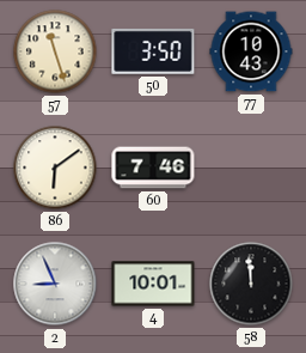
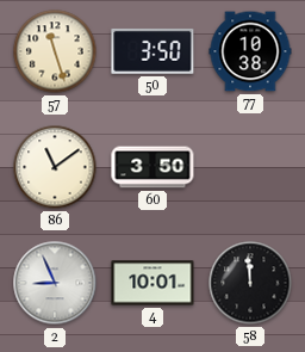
77: 10:43 -> 10:38
86: 6:09 -> 11:09
60: 7:46 -> 3:50
